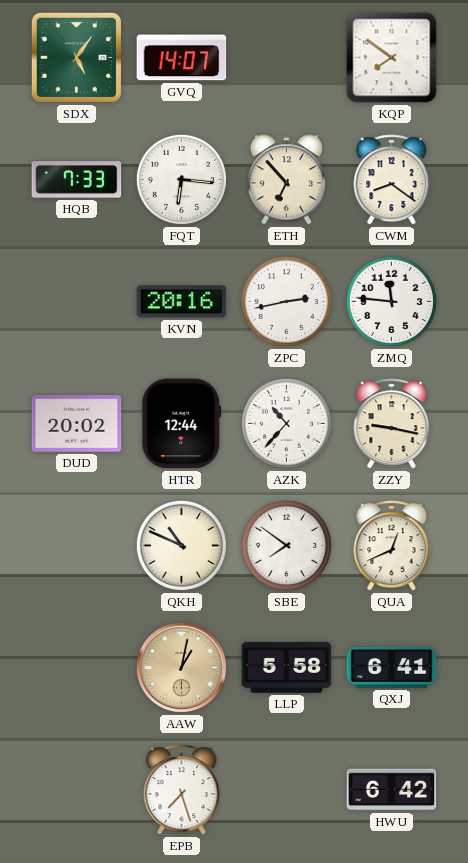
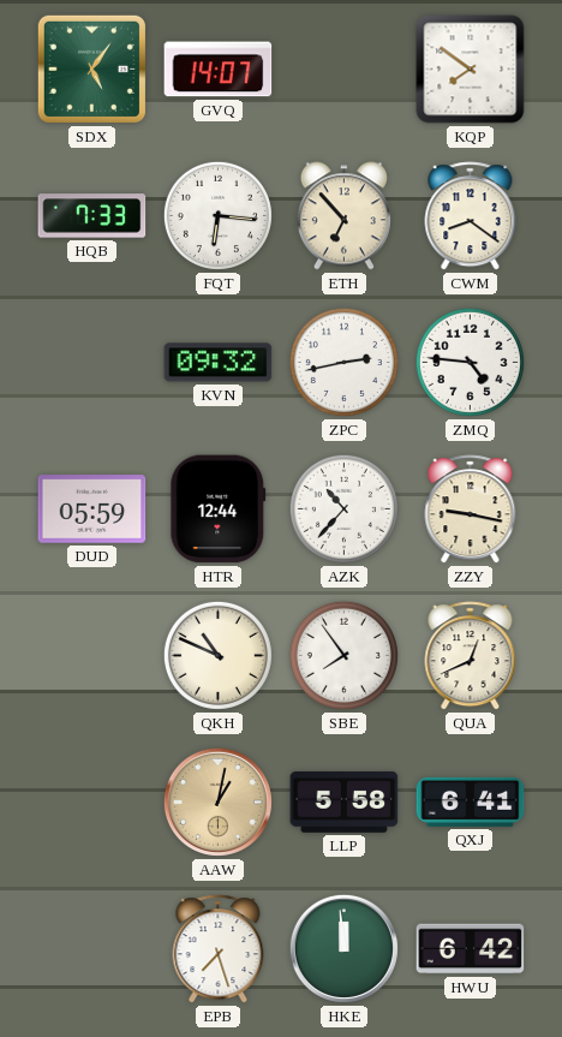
KVN: 20:16 -> 09:32
ZMQ: 11:46 -> 4:46
DUD: 20:02 -> 05:59
SBE: 7:51 -> 7:54
HKE: none -> 11:59
